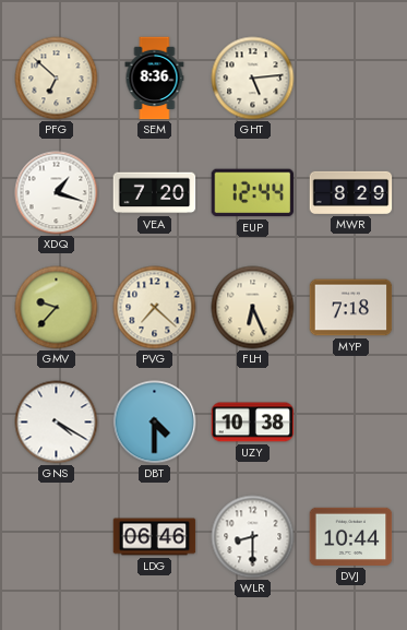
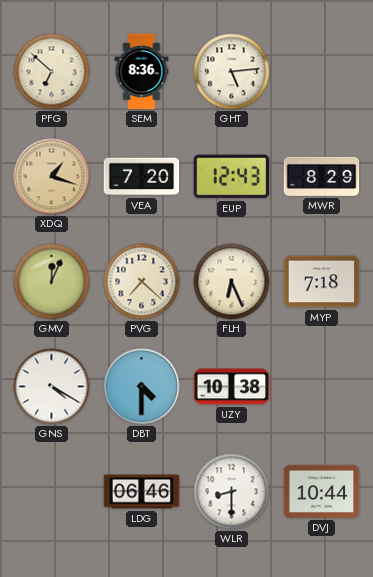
XDQ dial: white -> champagne
EUP: 12:44 -> 12:43
GMV: 9:37 -> 12:04
